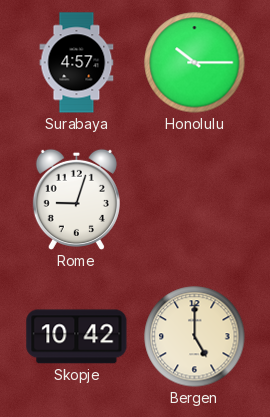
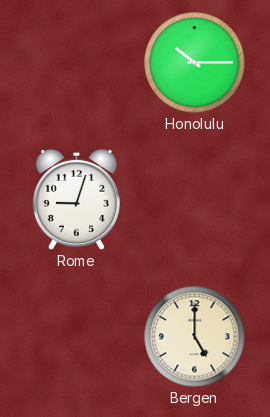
Surabaya: 4:57 -> none
Skopje: 10:42 -> none
